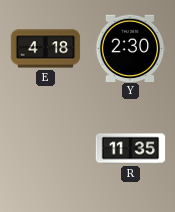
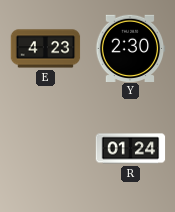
E: 4:18 -> 4:23
R: 11:35 -> 01:24
